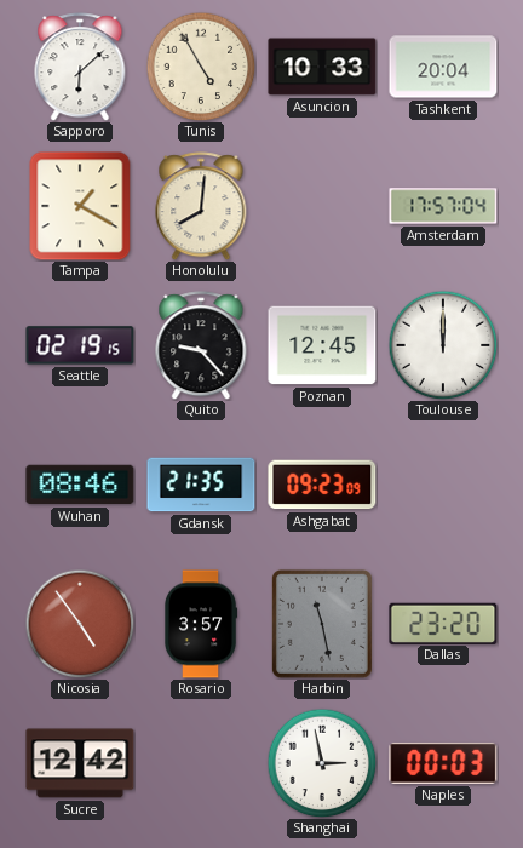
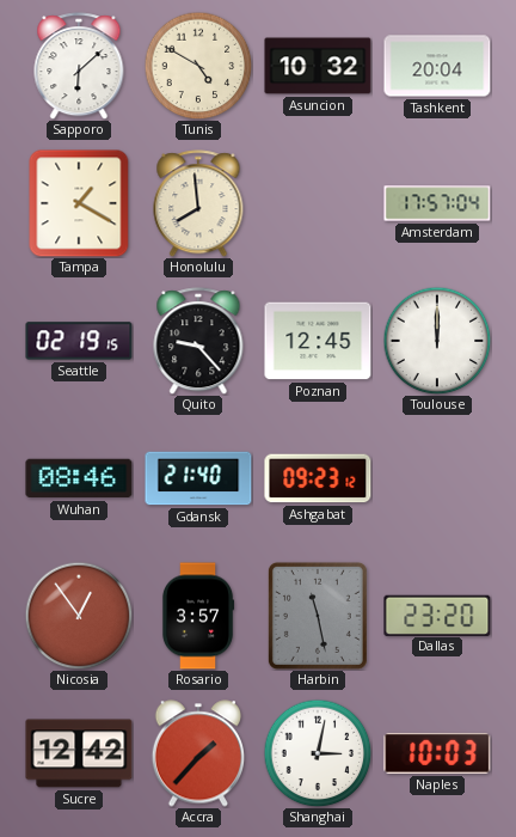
Tunis: 4:55 -> 4:50
Asuncion: 10:33 -> 10:32
Honolulu: 8:01 -> 7:59
Gdansk: 21:35 -> 21:40
Ashgabat: 09:23:09 -> 09:23:12
Nicosia: 4:54 -> 12:54
Accra: none -> 1:37
Shanghai: 2:58 -> 3:02
Naples: 00:03 -> 10:03
